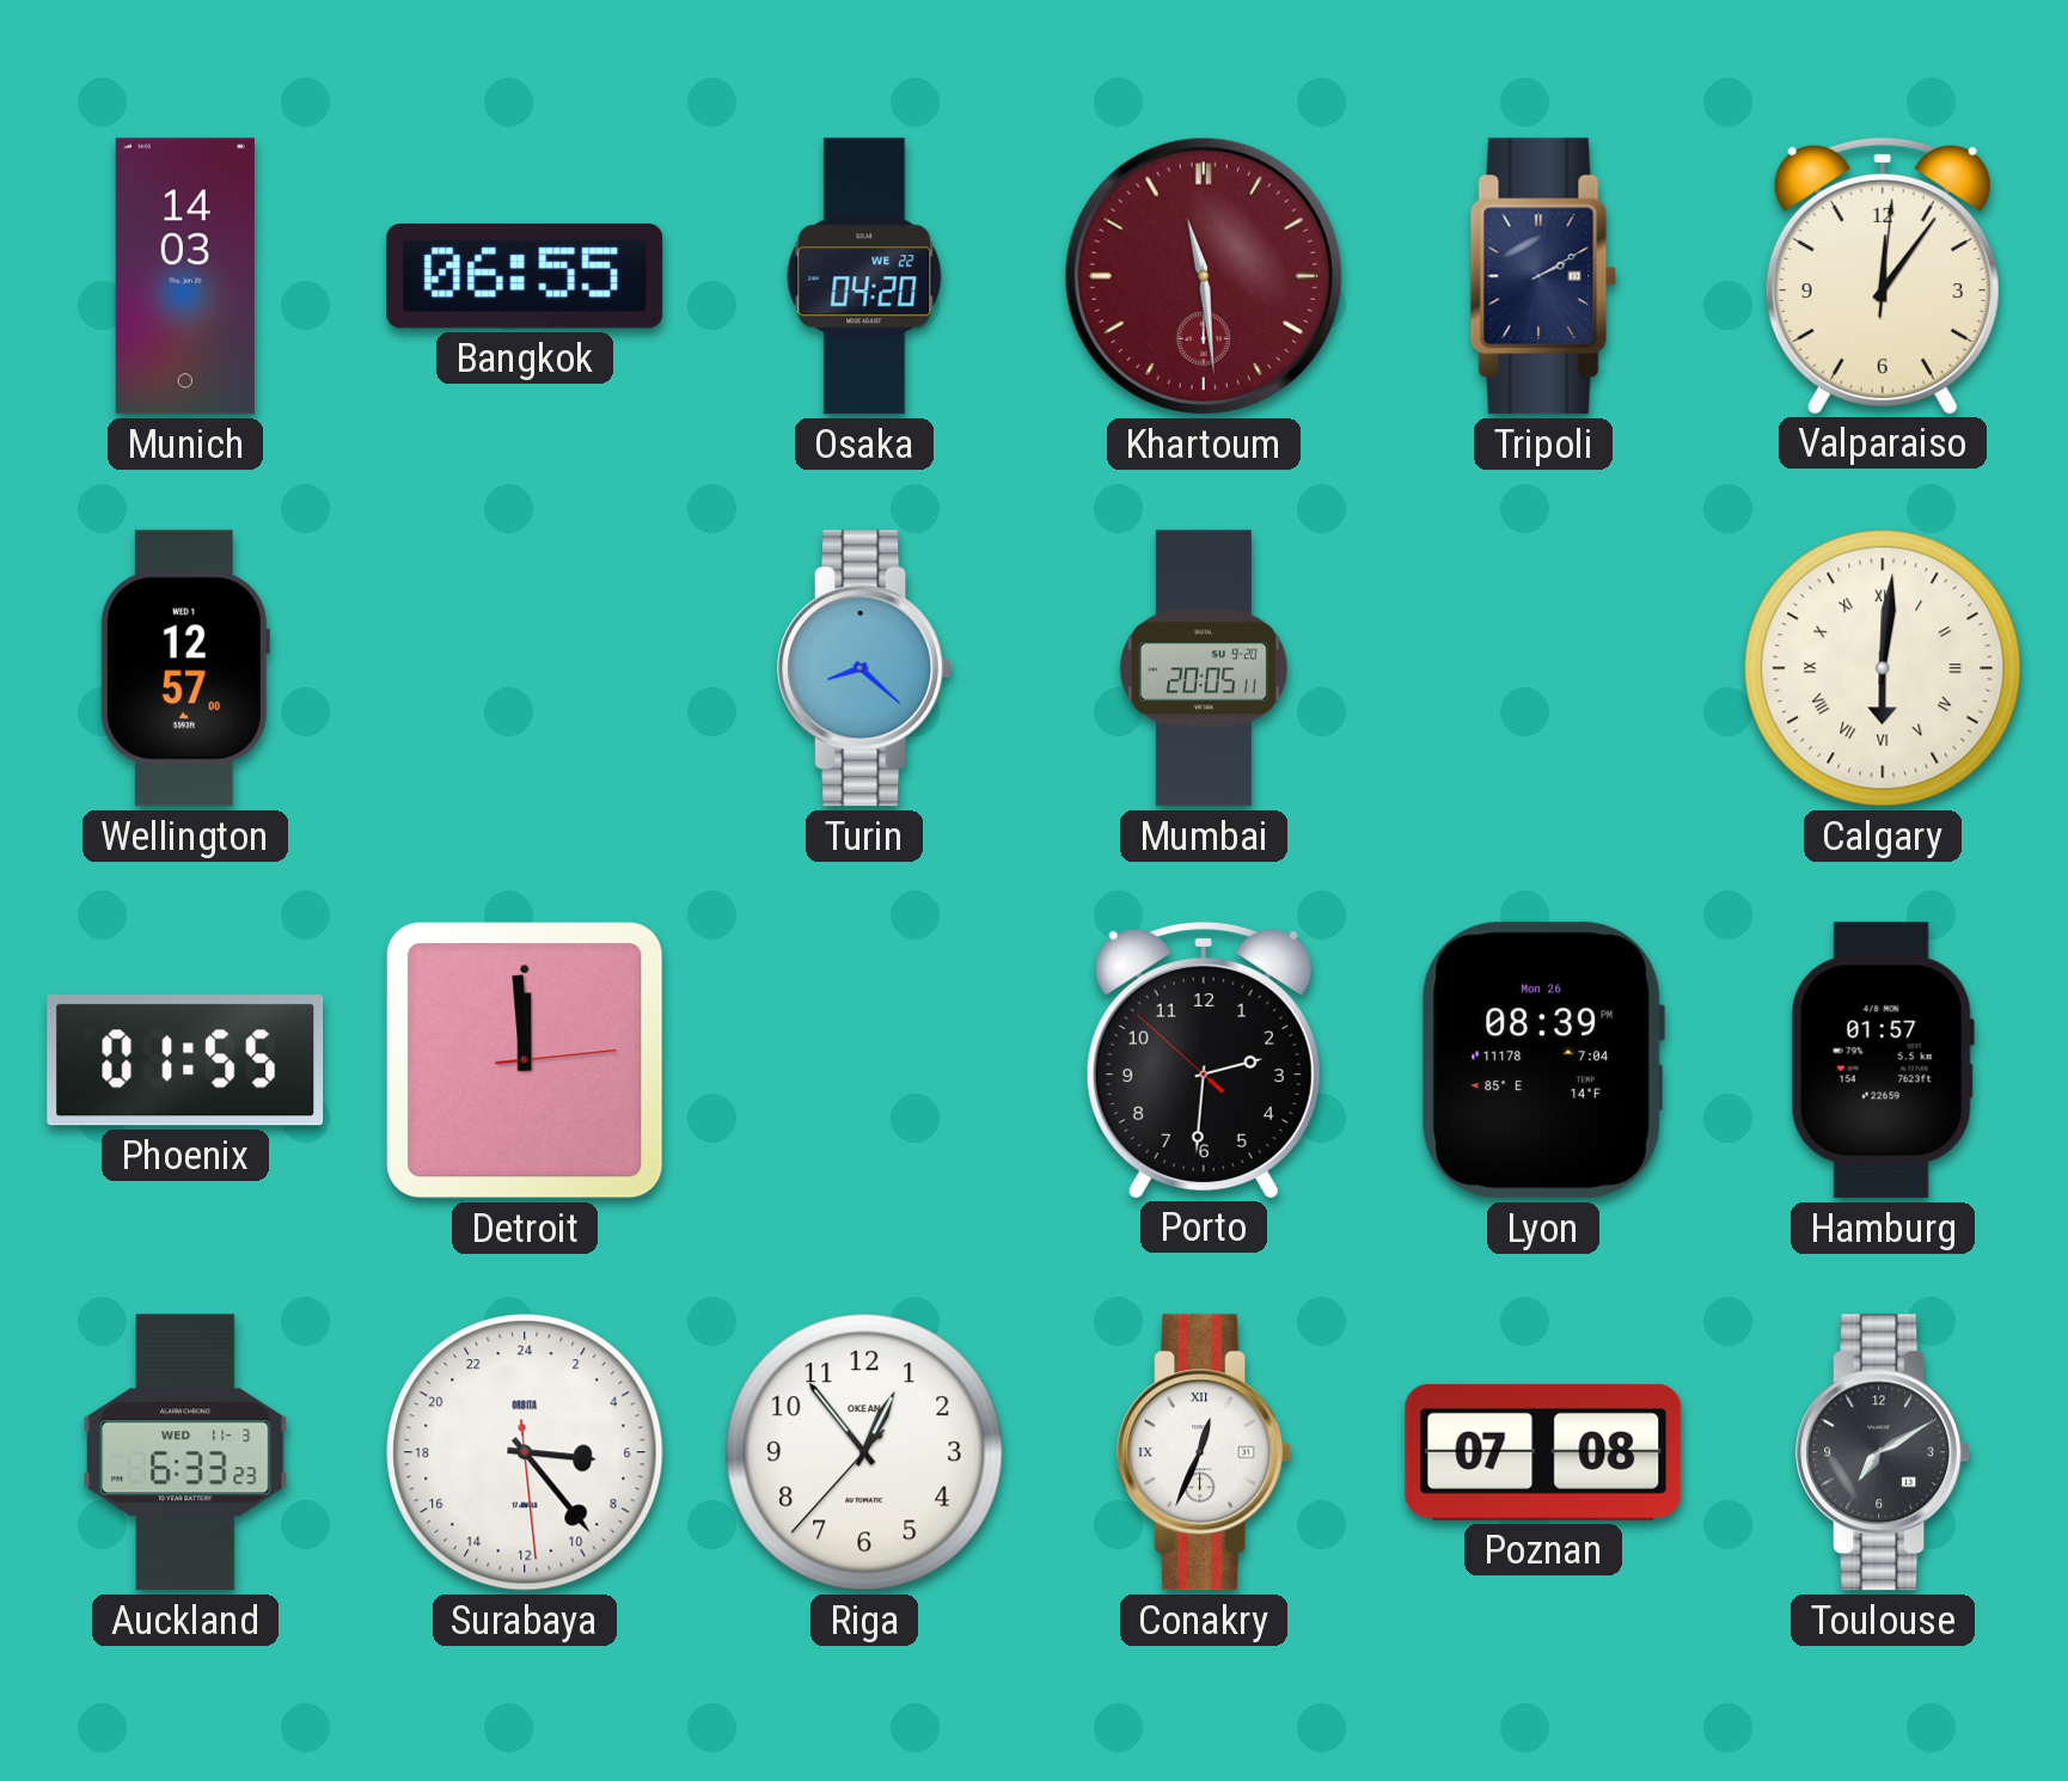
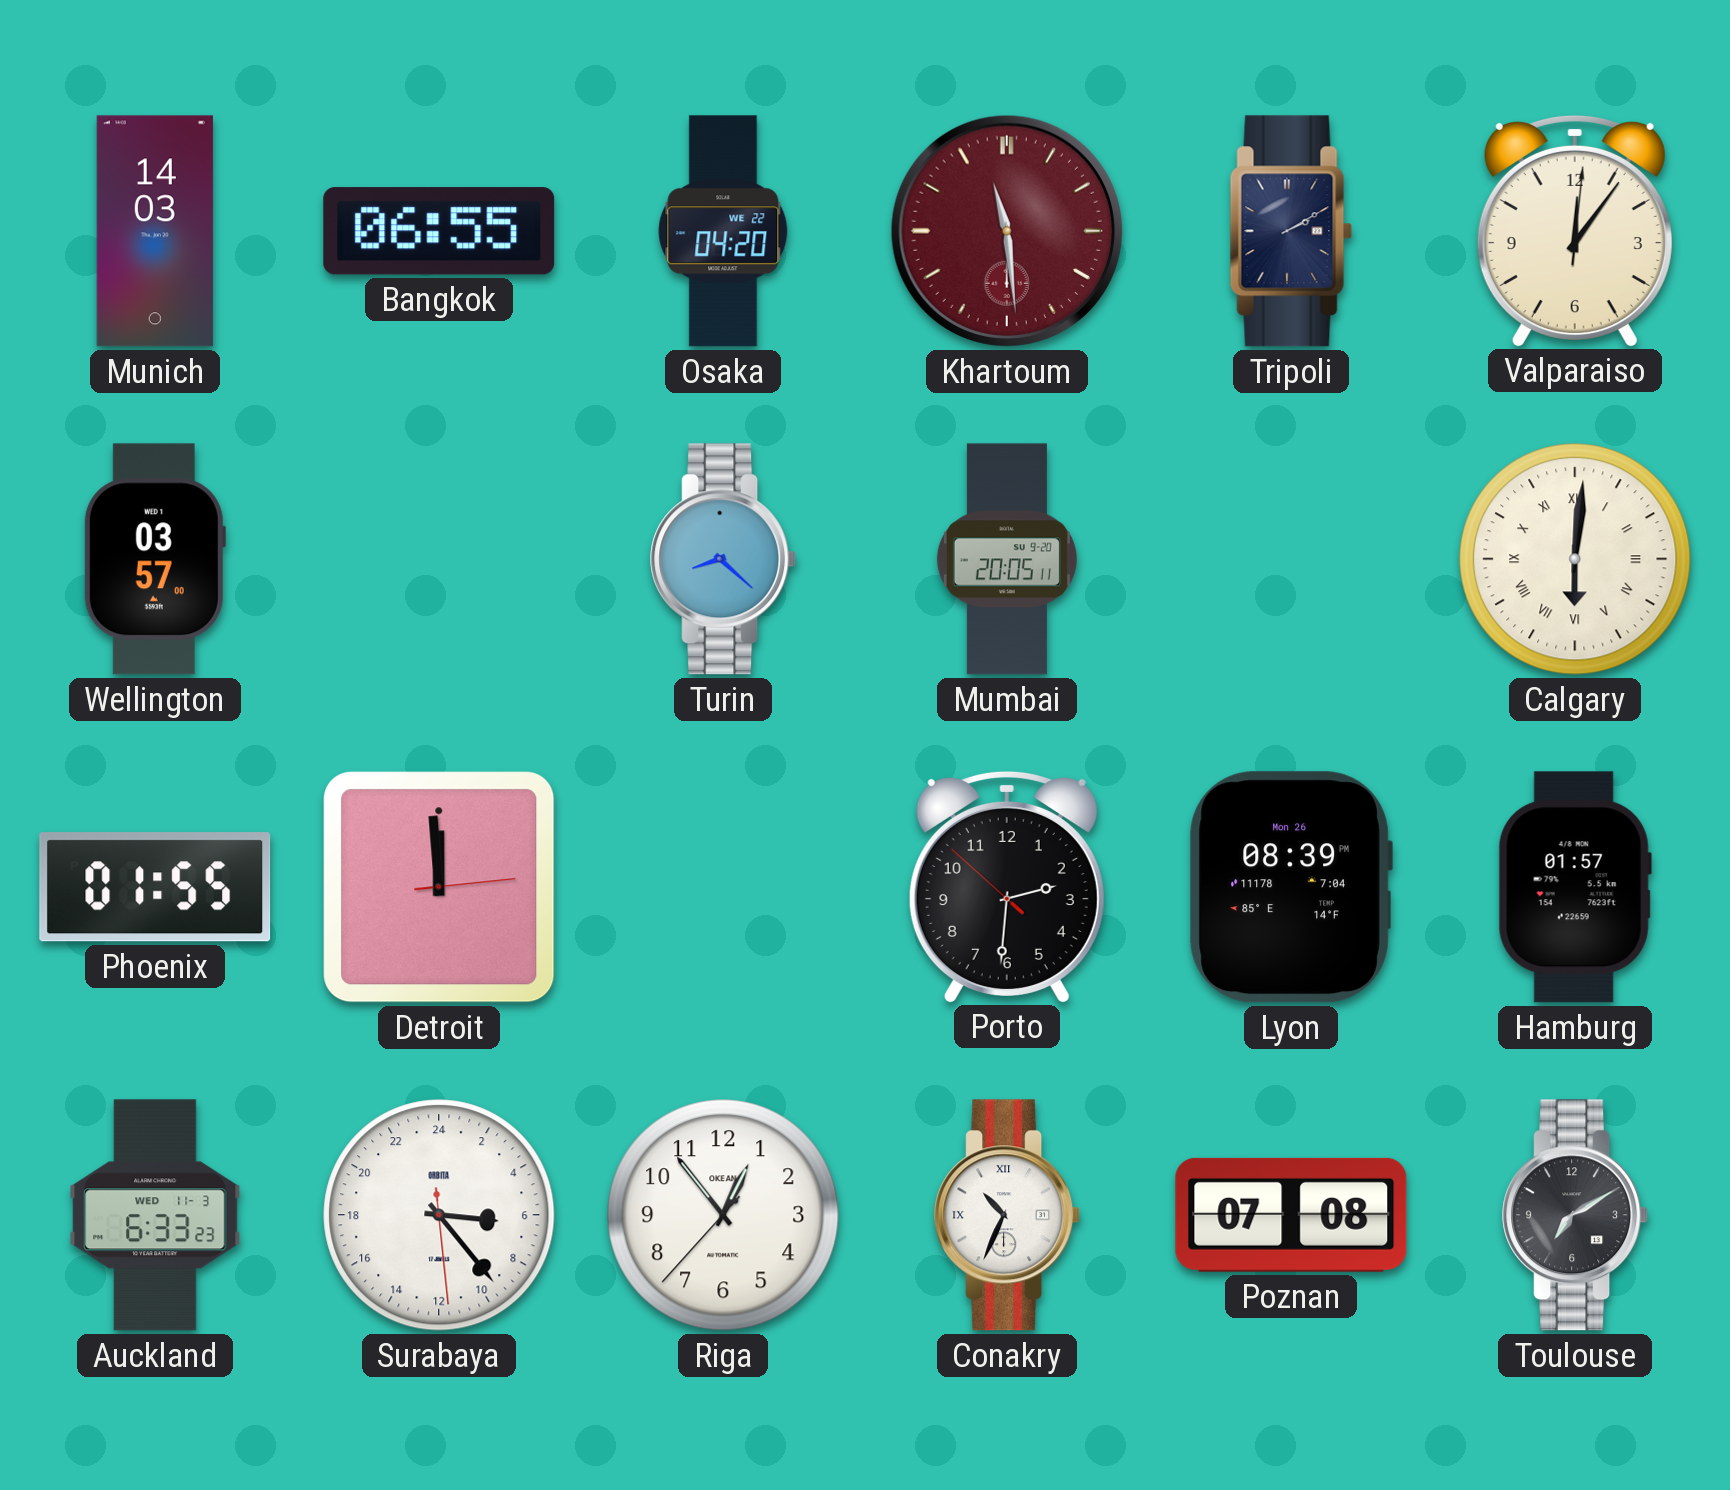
Wellington: 12:57 -> 03:57
Conakry: 12:34 -> 10:34
